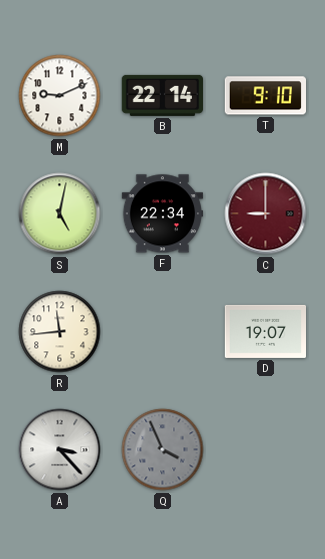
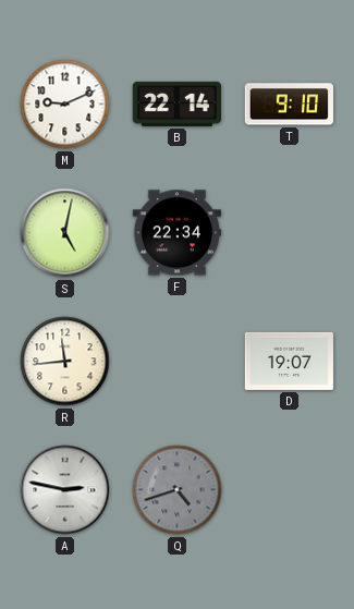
C: 9:00 -> none
A: 3:23 -> 2:47
Q: 3:56 -> 4:42
